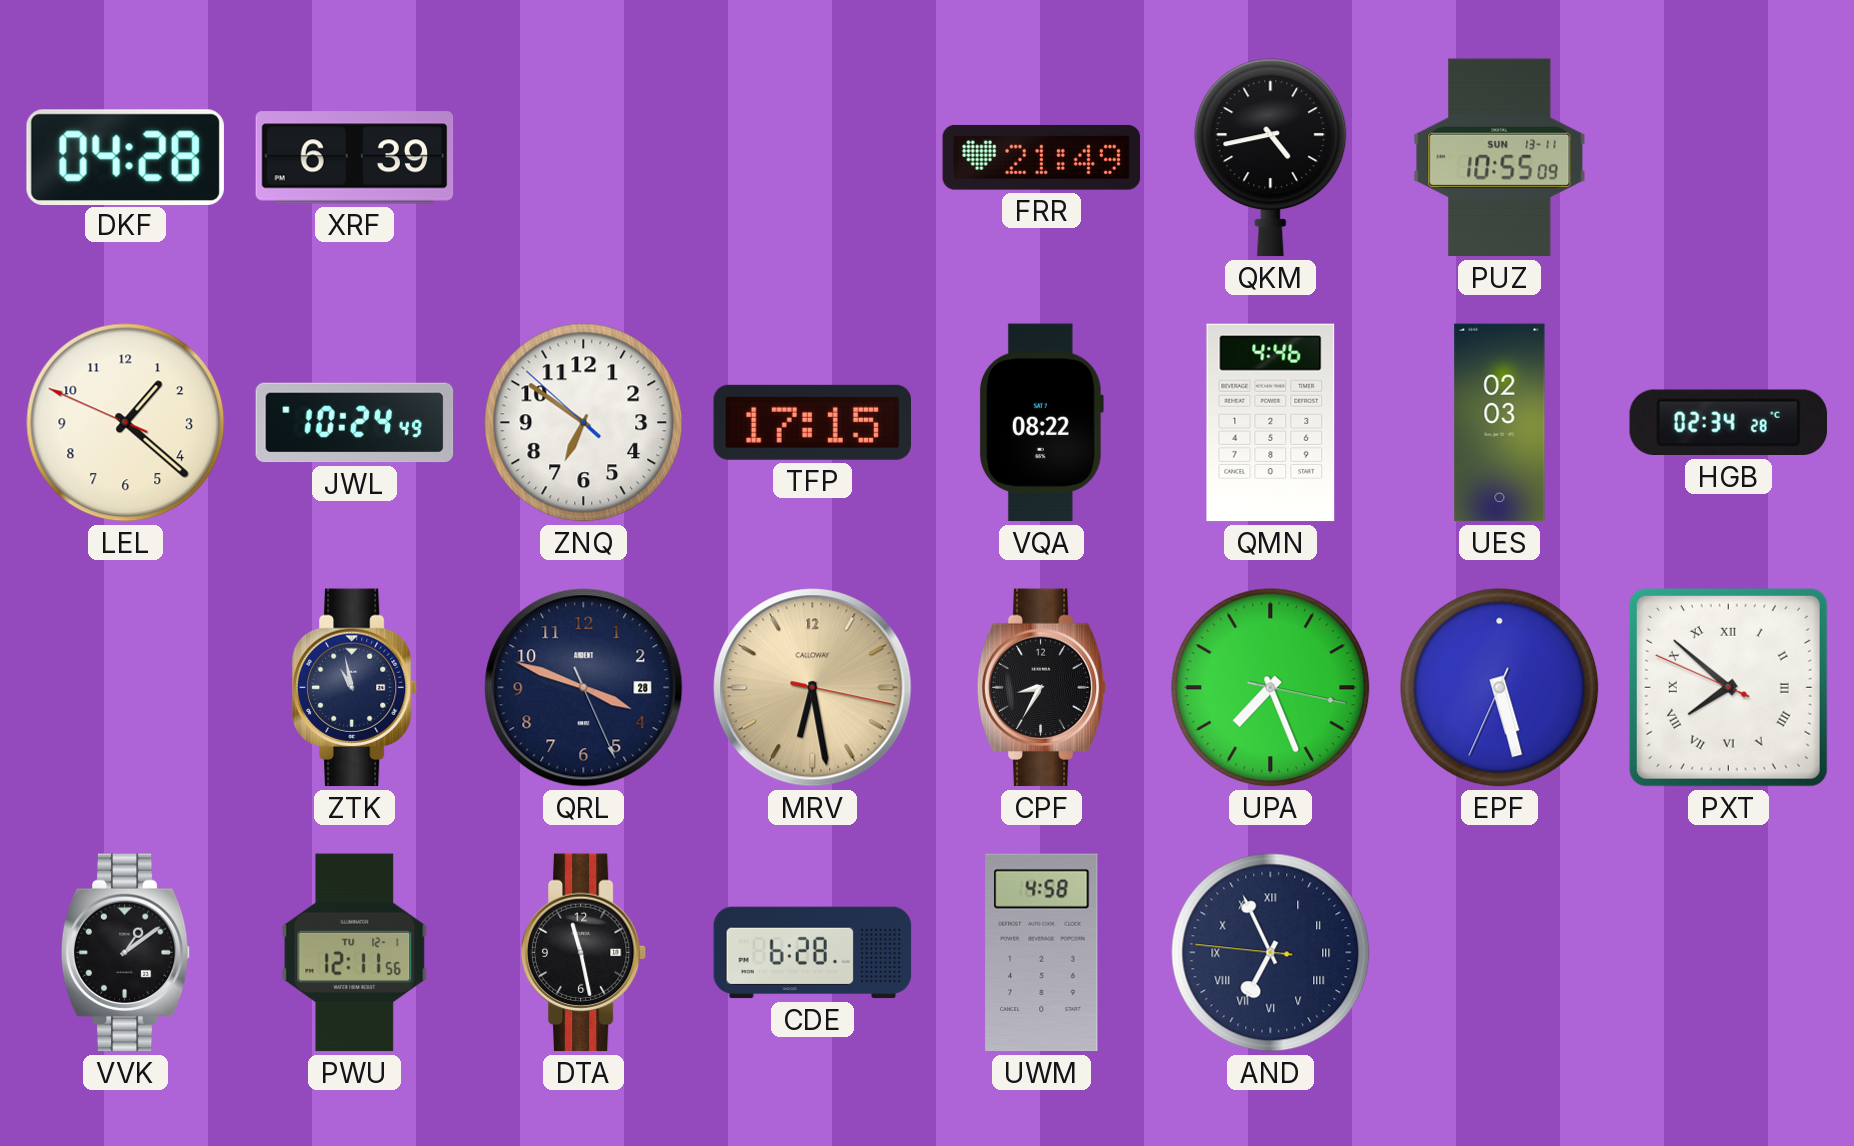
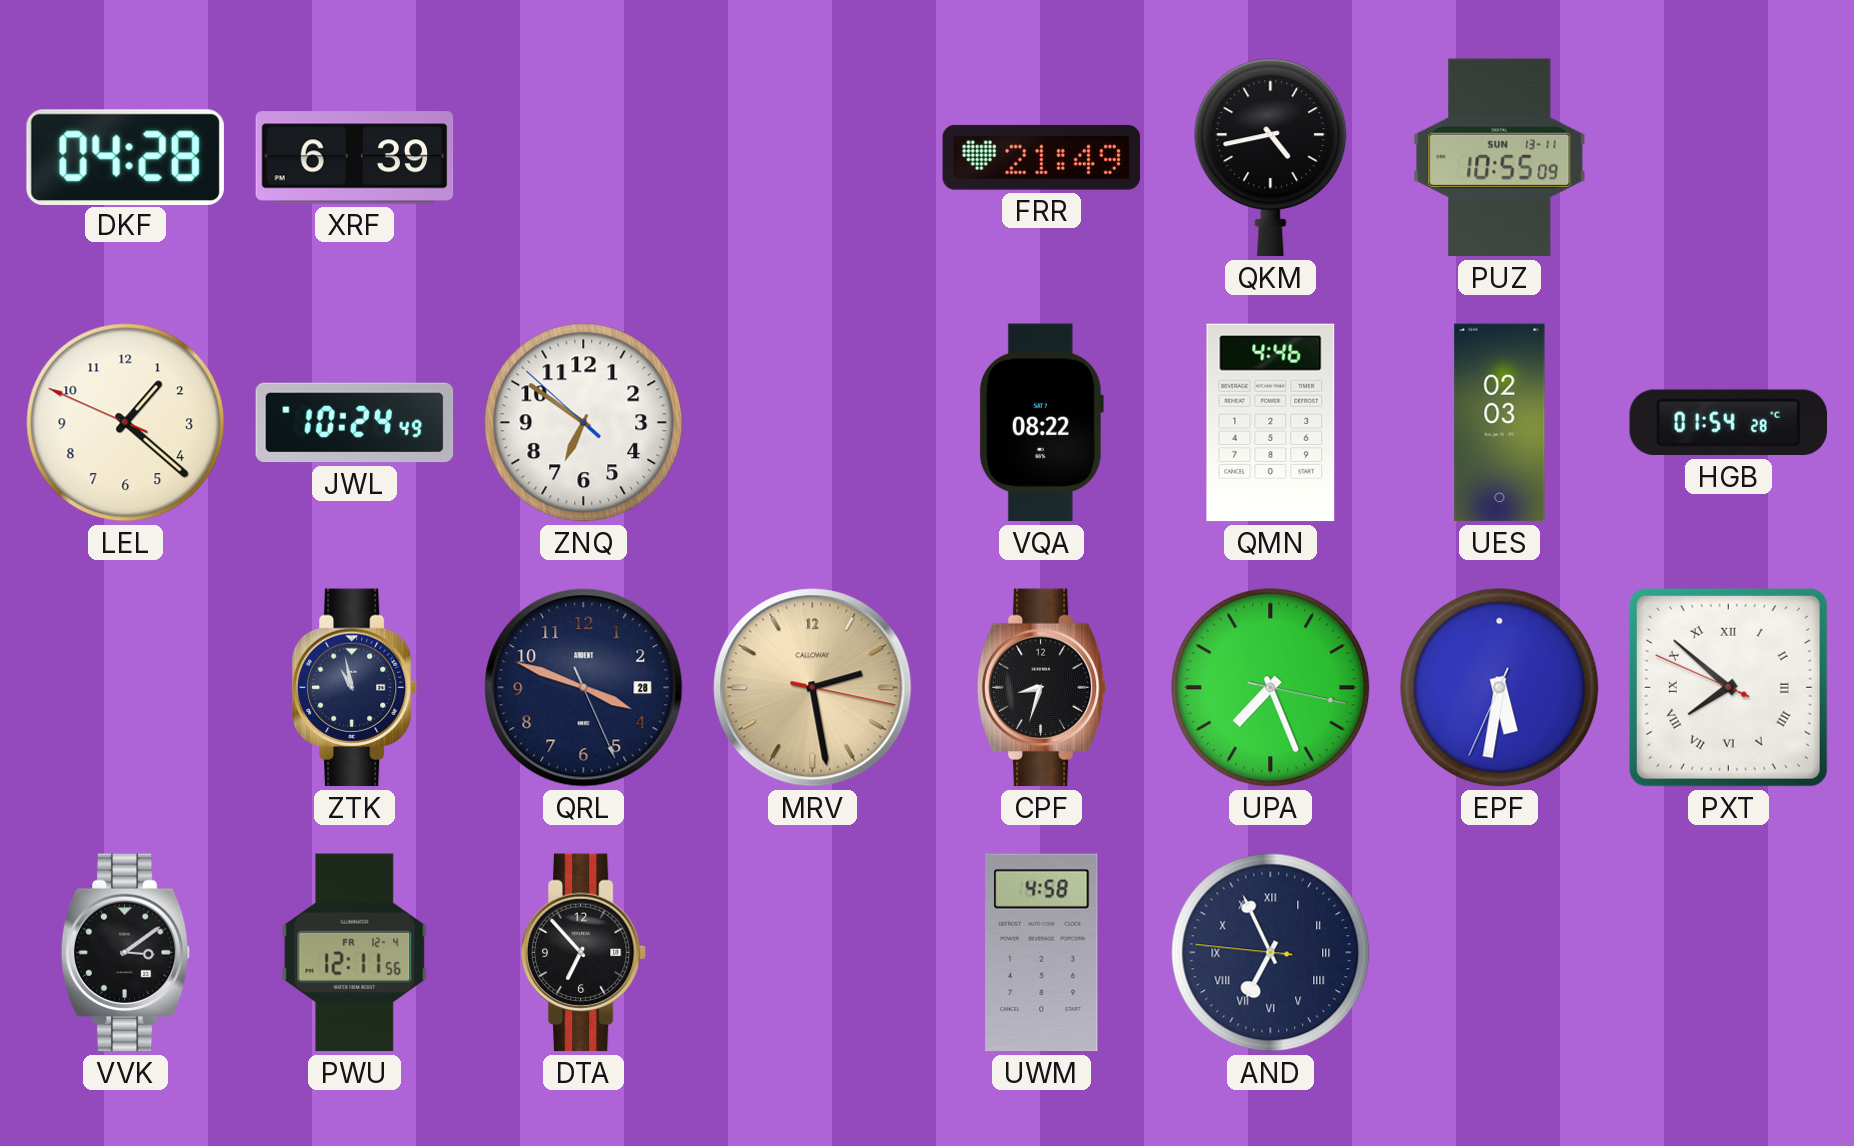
TFP: 17:15 -> none
HGB: 02:34 -> 01:54
MRV: 6:28 -> 2:28
CPF: 8:35 -> 8:33
EPF: 5:27 -> 5:31
VVK: 1:09 -> 3:09
PWU date: TU 12-1 -> FR 12-4
DTA: 11:28 -> 6:53
CDE: 6:28 -> none
